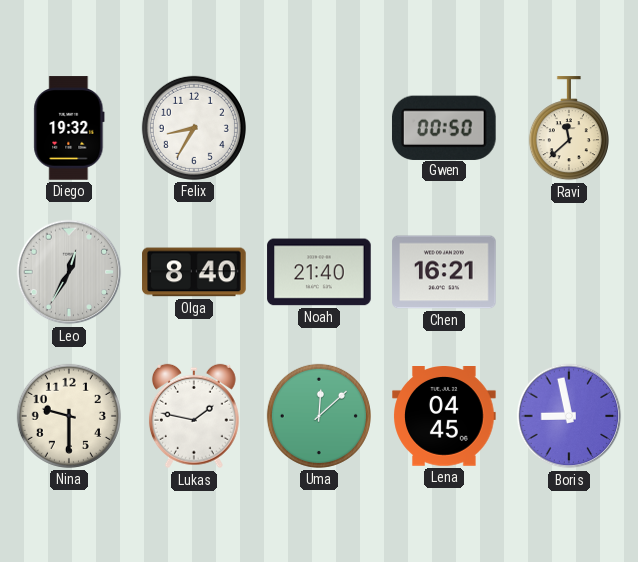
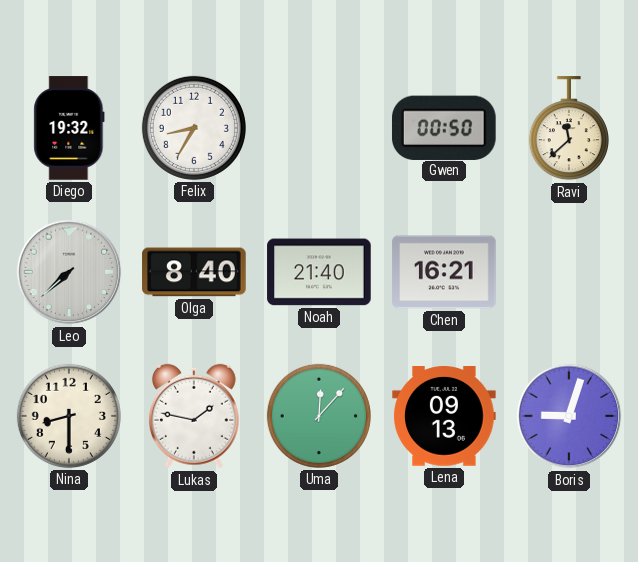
Leo: 12:35 -> 7:38
Nina: 9:30 -> 8:30
Uma: 12:08 -> 12:07
Lena: 04:45 -> 09:13
Boris: 8:58 -> 9:03
